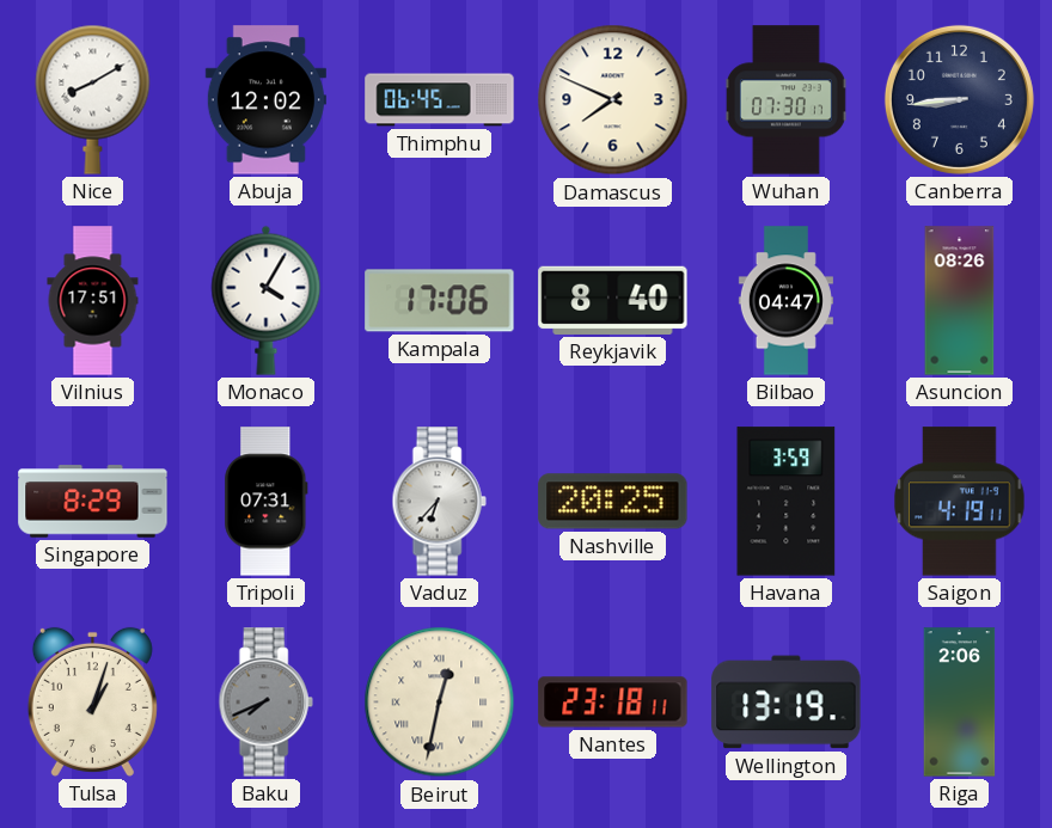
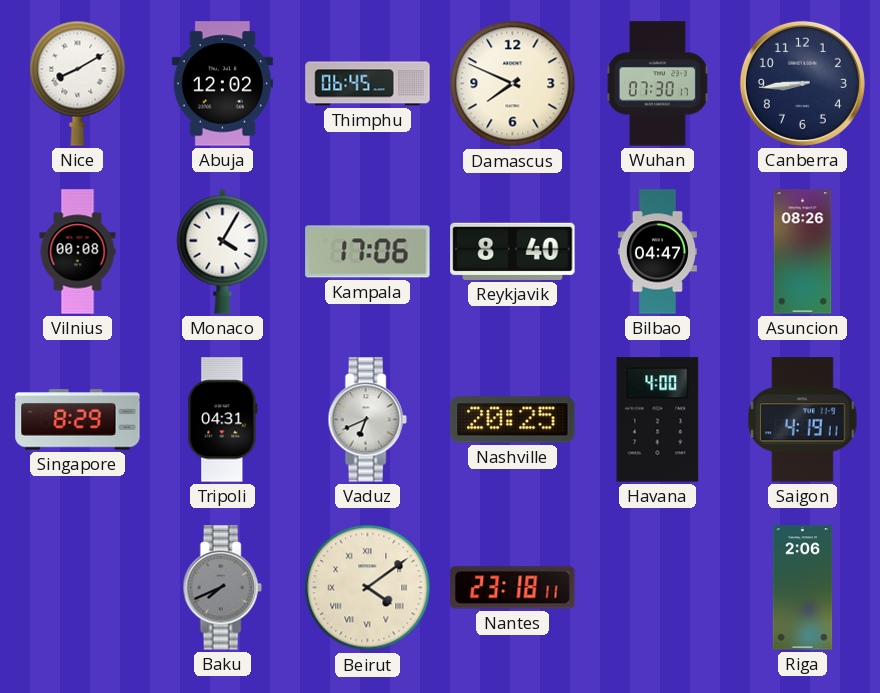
Vilnius: 17:51 -> 00:08
Tripoli: 07:31 -> 04:31
Vaduz: 6:37 -> 6:41
Havana: 3:59 -> 4:00
Tulsa: 1:03 -> none
Beirut: 12:32 -> 4:09
Wellington: 13:19 -> none
